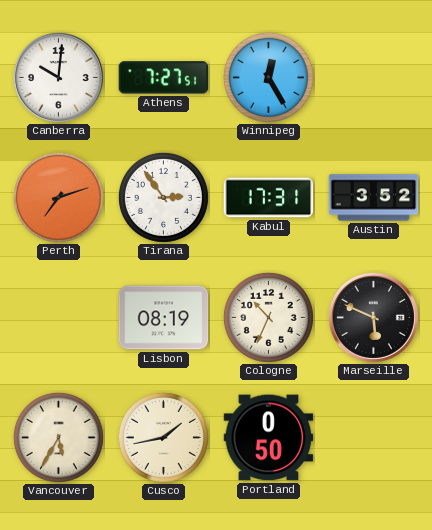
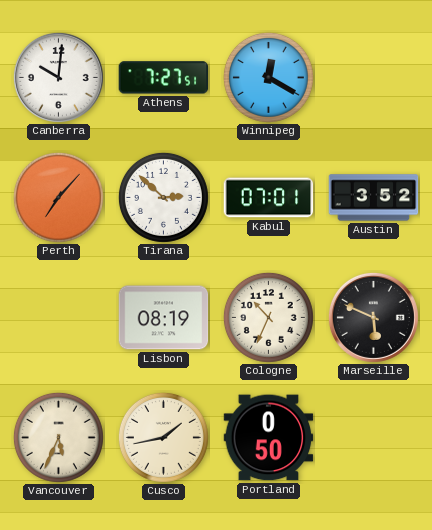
Winnipeg: 12:25 -> 12:20
Perth: 7:12 -> 7:07
Tirana: 2:54 -> 2:52
Kabul: 17:31 -> 07:01
Vancouver: 5:35 -> 5:34
